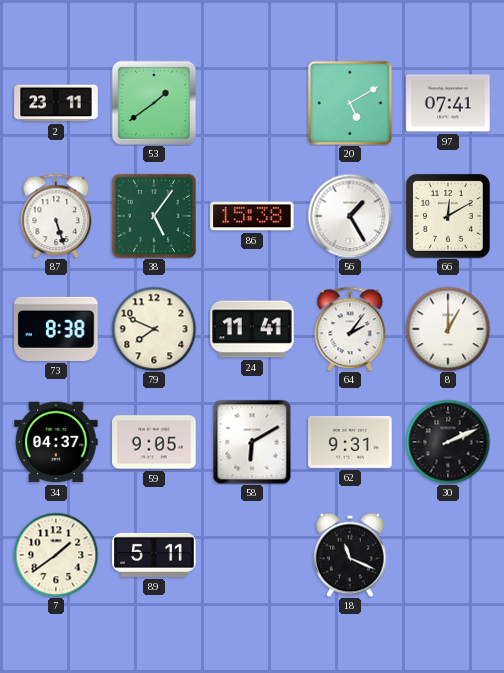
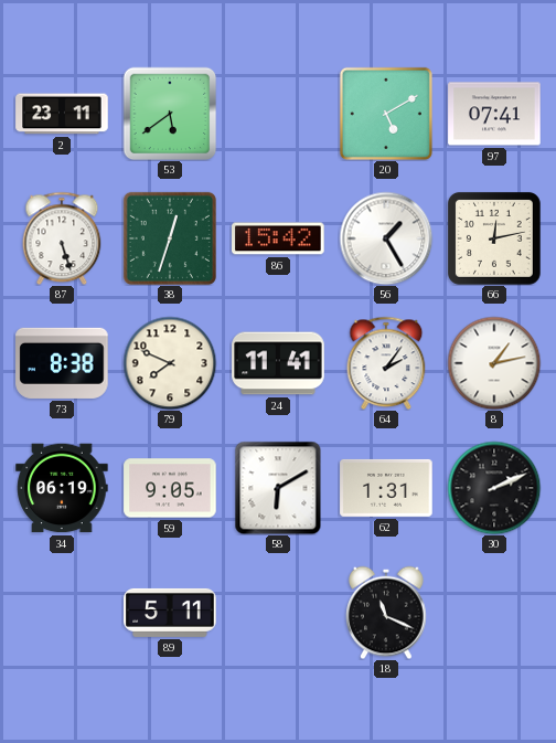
53: 1:39 -> 5:39
38: 5:06 -> 12:33
86: 15:38 -> 15:42
66: 12:10 -> 12:13
8: 1:00 -> 1:13
34: 04:37 -> 06:19
62: 9:31 -> 1:31
7: 1:39 -> none
